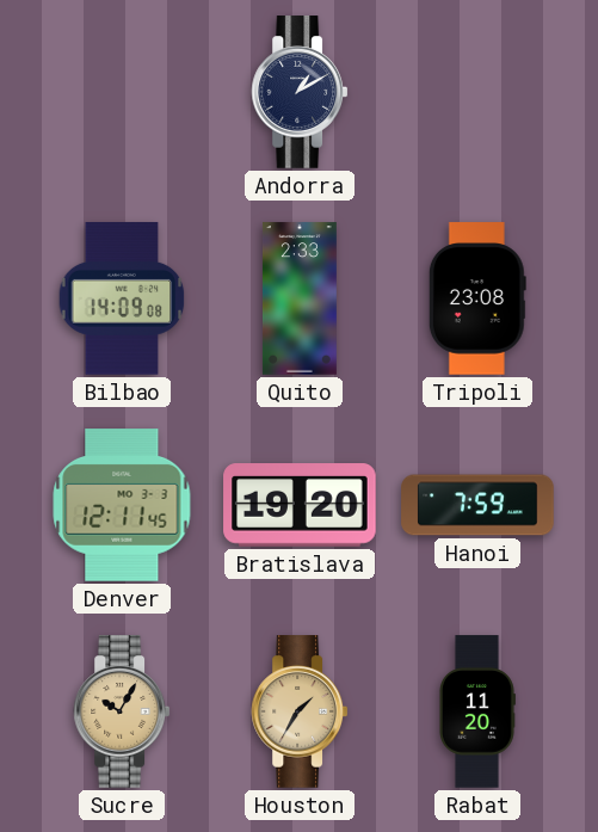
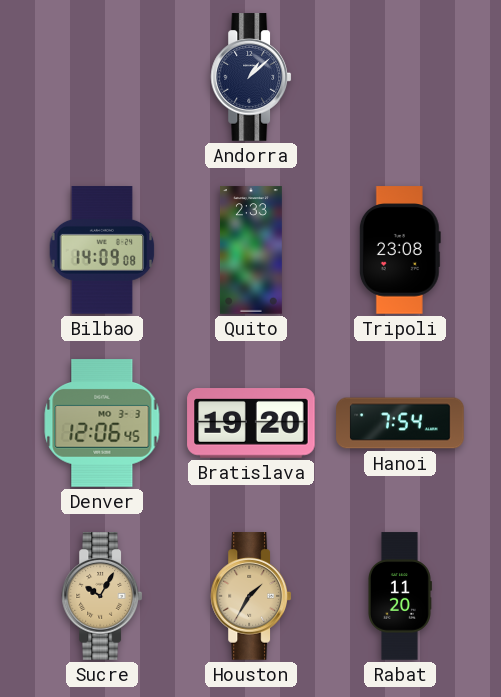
Andorra: 1:10 -> 1:08
Denver: 12:11 -> 12:06
Hanoi: 7:59 -> 7:54
